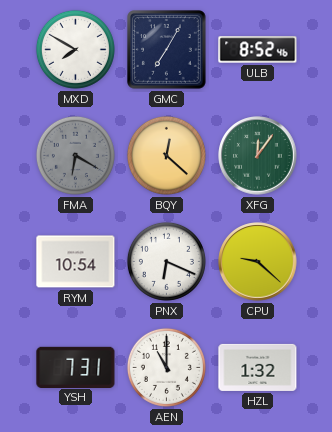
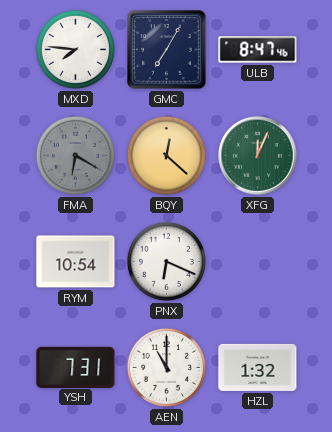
MXD: 7:50 -> 7:46
ULB: 8:52 -> 8:47
XFG: 12:06 -> 12:04
CPU: 9:22 -> none
